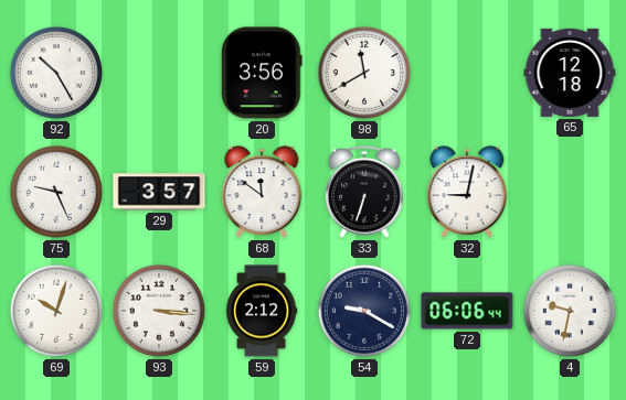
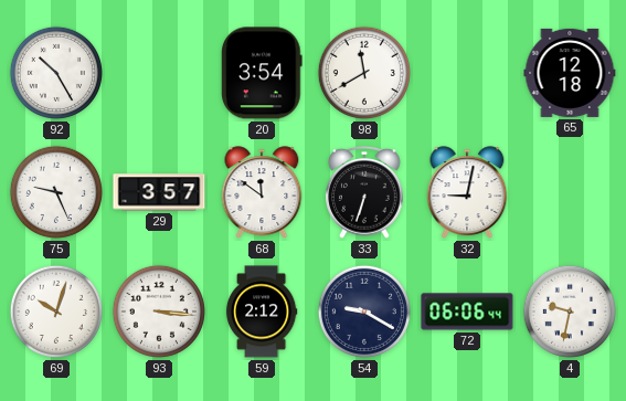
20: 3:56 -> 3:54
